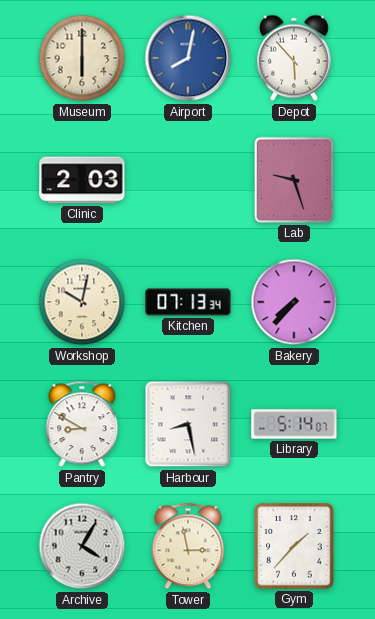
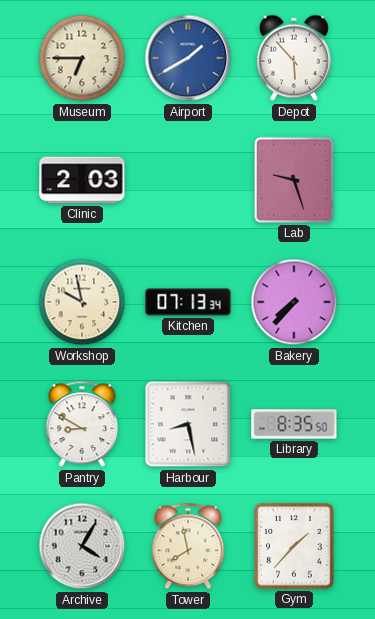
Museum: 6:00 -> 6:45
Airport: 8:02 -> 1:40
Workshop: 10:02 -> 9:58
Library: 5:14 -> 8:35
Tower: 2:58 -> 7:58
